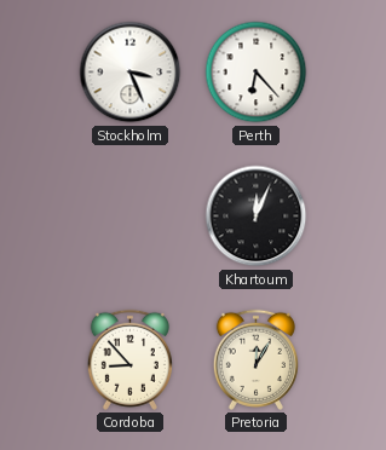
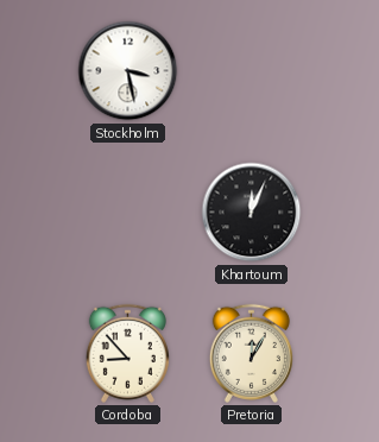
Stockholm: 3:26 -> 3:28
Perth: 6:23 -> none
